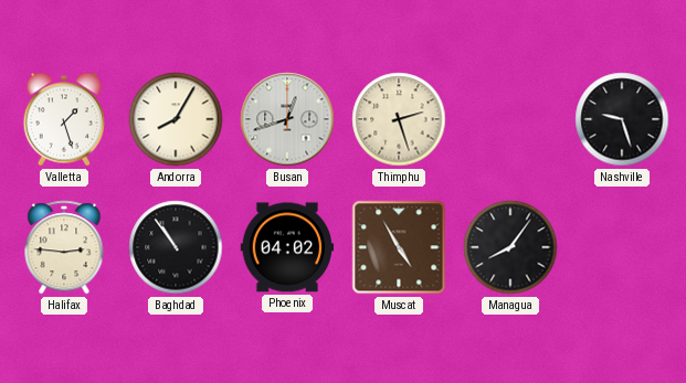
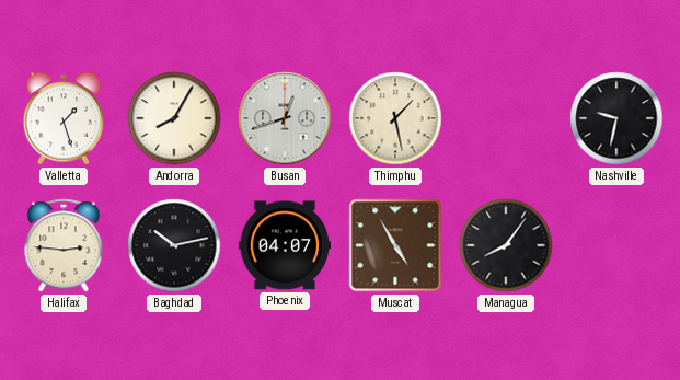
Thimphu: 2:27 -> 1:28
Nashville: 9:27 -> 9:32
Baghdad: 10:54 -> 10:13
Phoenix: 04:02 -> 04:07
